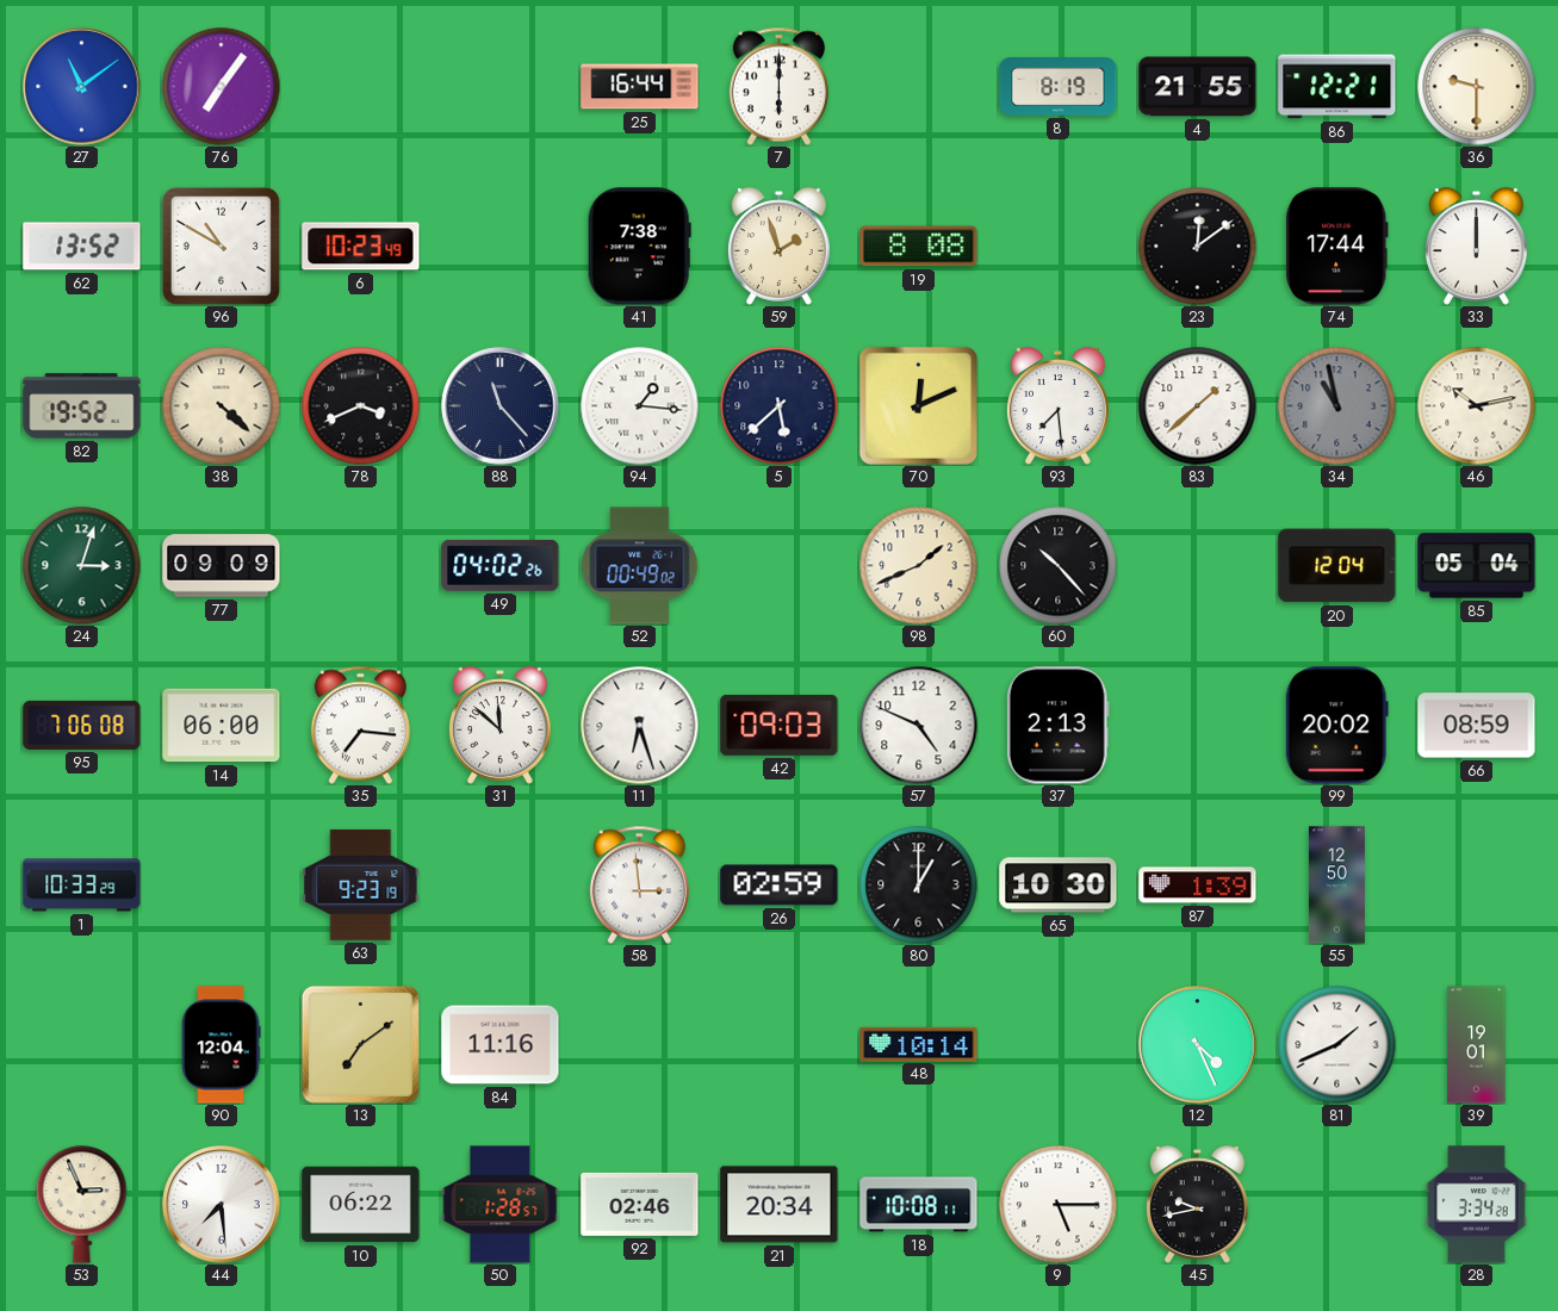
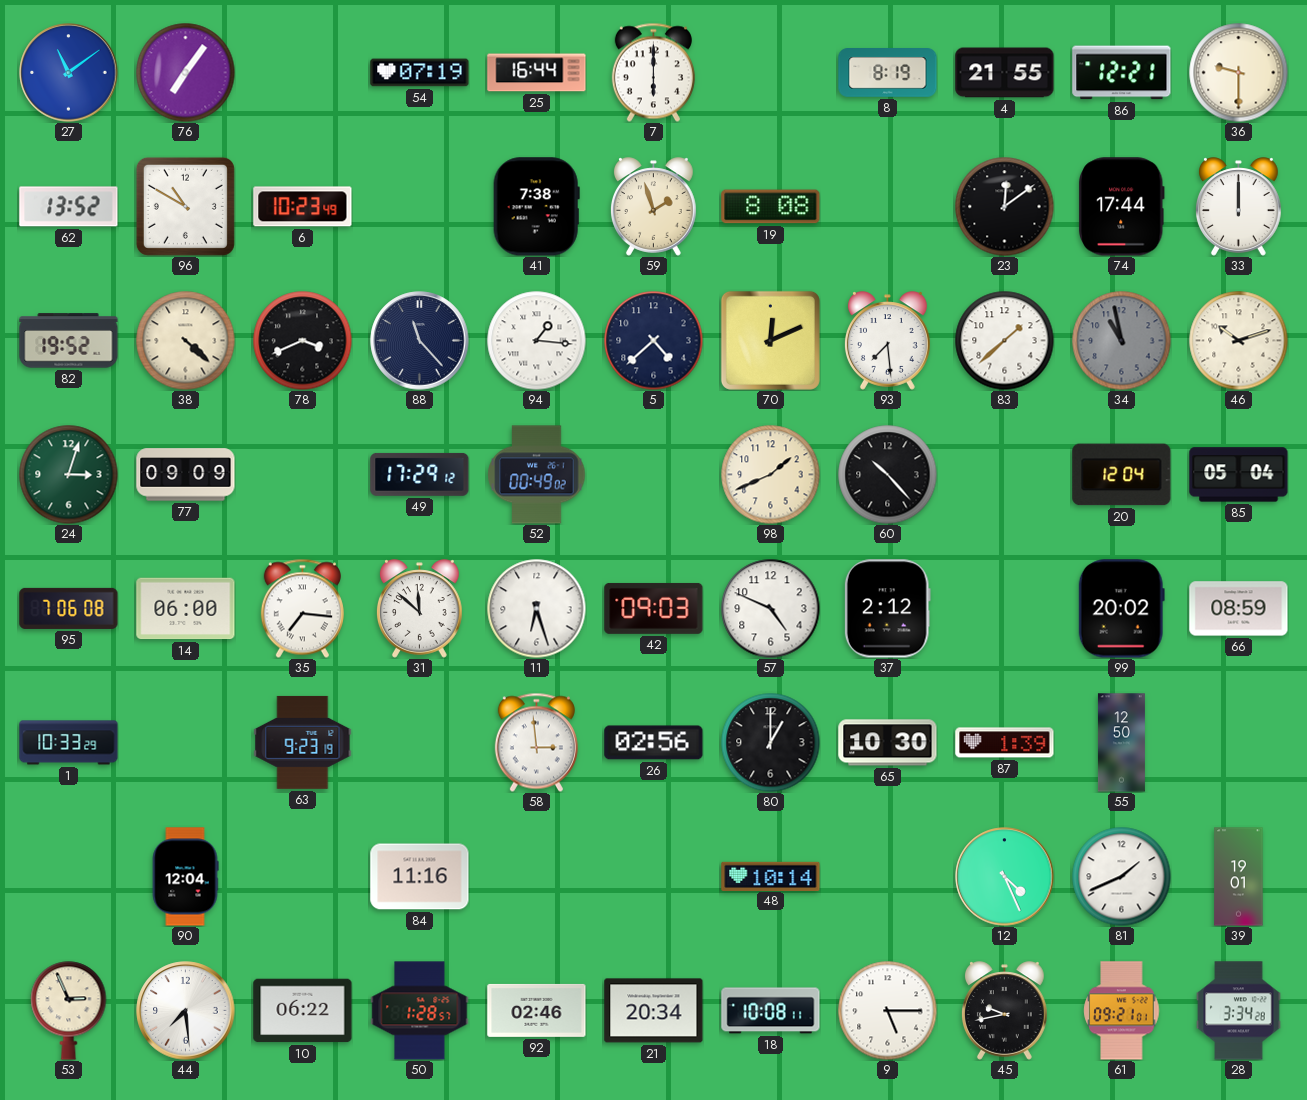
54: none -> 07:19
5: 5:38 -> 4:38
46: 10:13 -> 10:12
49: 04:02 -> 17:29
37: 2:13 -> 2:12
26: 02:59 -> 02:56
13: 7:09 -> none
61: none -> 09:21
